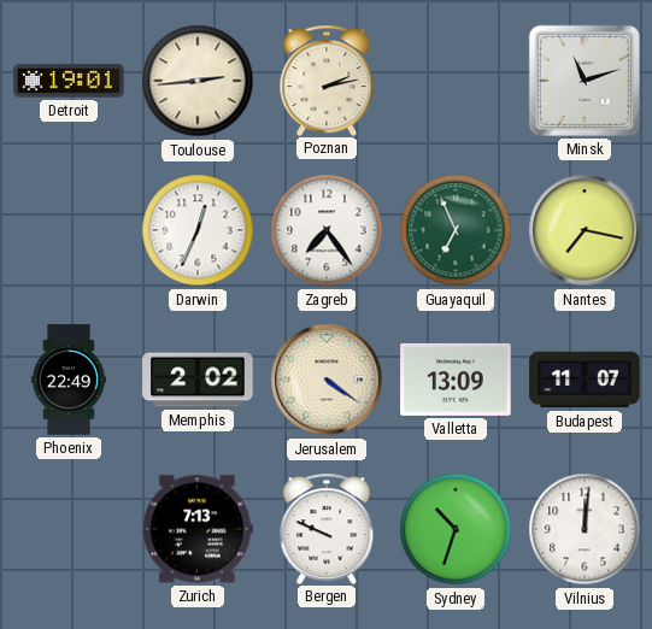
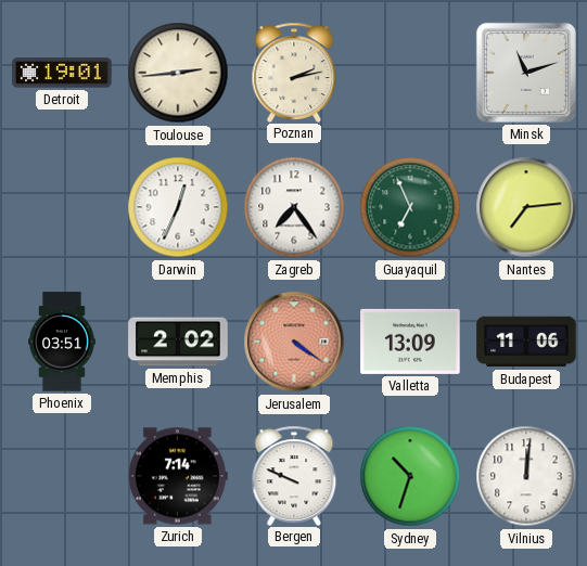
Nantes: 7:17 -> 7:14
Phoenix: 22:49 -> 03:51
Jerusalem dial: cream -> salmon
Budapest: 11:07 -> 11:06
Zurich: 7:13 -> 7:14
